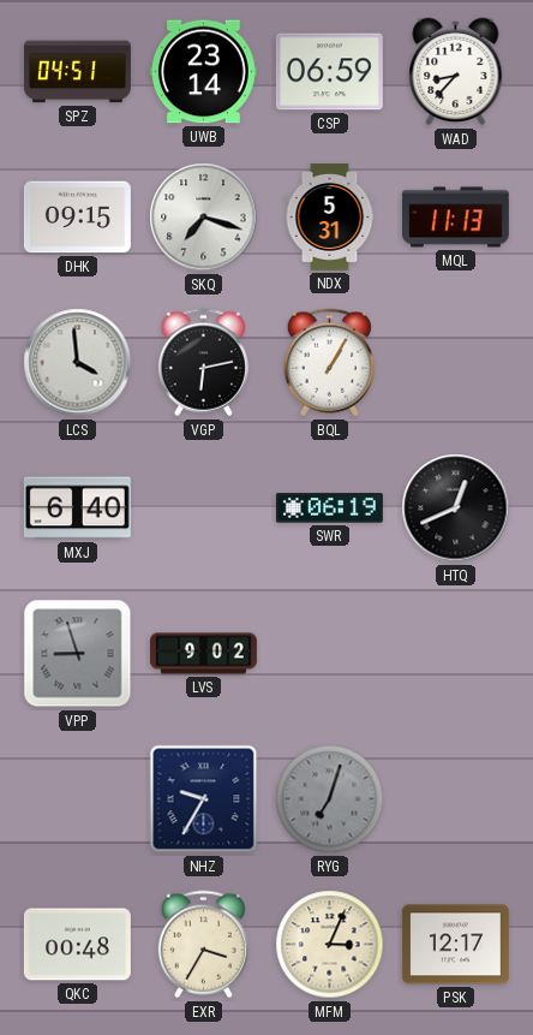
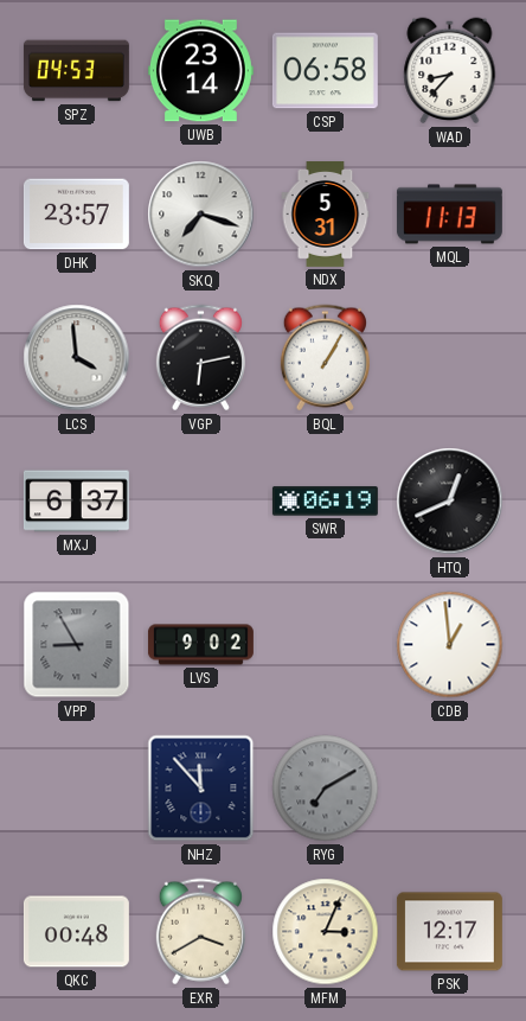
SPZ: 04:51 -> 04:53
CSP: 06:59 -> 06:58
DHK: 09:15 -> 23:57
MXJ: 6:40 -> 6:37
VPP: 8:57 -> 8:55
CDB: none -> 12:59
NHZ: 9:35 -> 11:53
RYG: 7:03 -> 7:10
EXR: 3:35 -> 3:40
